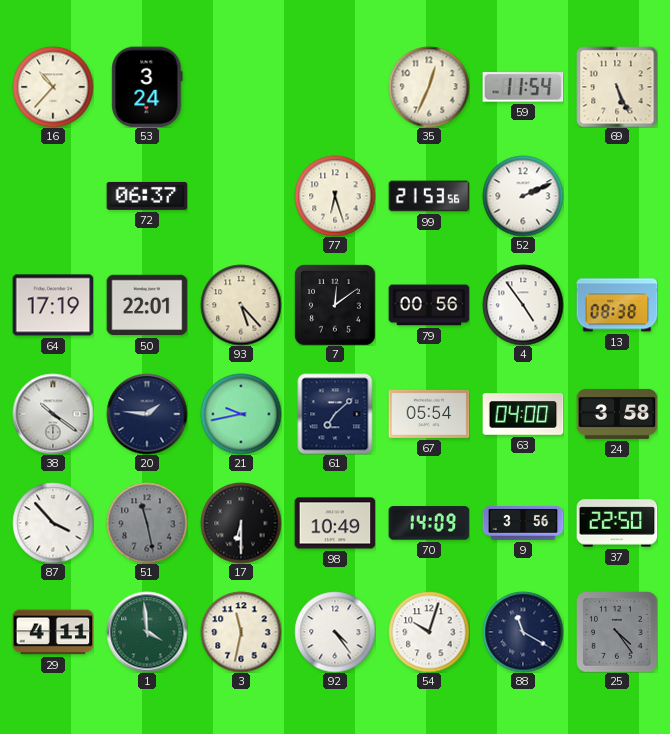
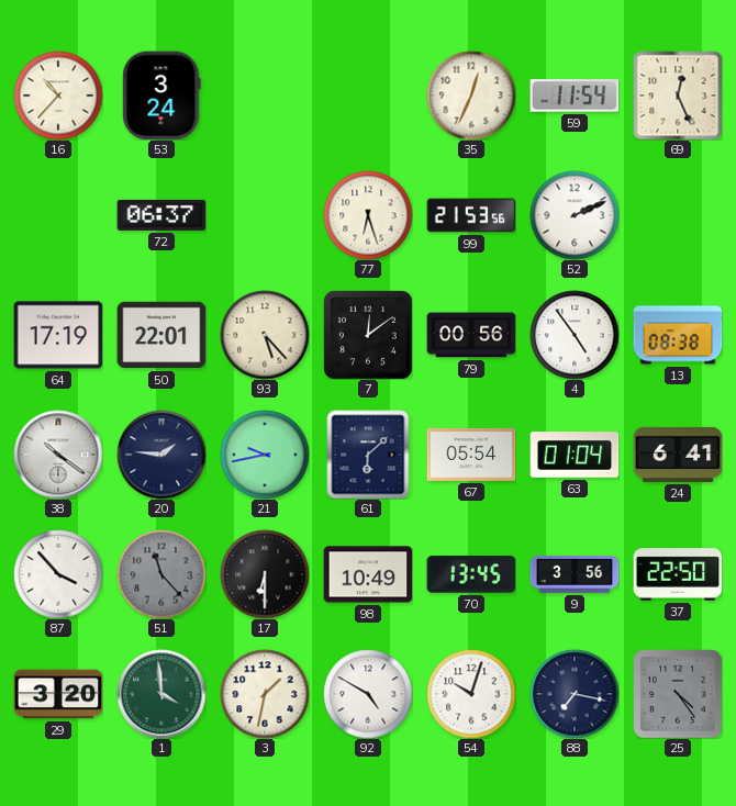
69: 5:26 -> 12:26
61: 7:08 -> 6:08
63: 04:00 -> 01:04
24: 3:58 -> 6:41
51: 11:28 -> 11:23
70: 14:09 -> 13:45
29: 4:11 -> 3:20
3: 11:32 -> 1:32
92: 4:24 -> 4:50
88: 11:20 -> 7:17
